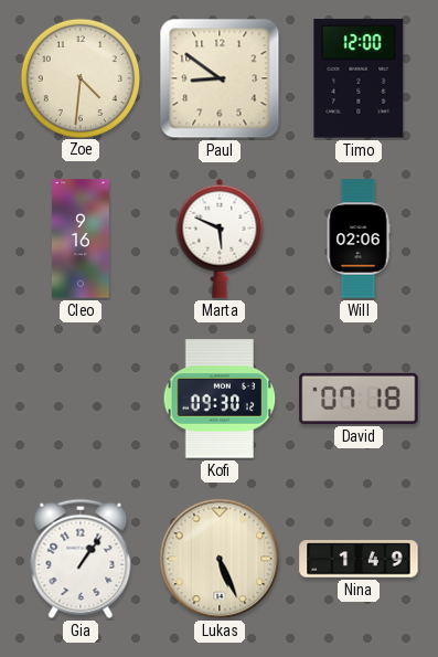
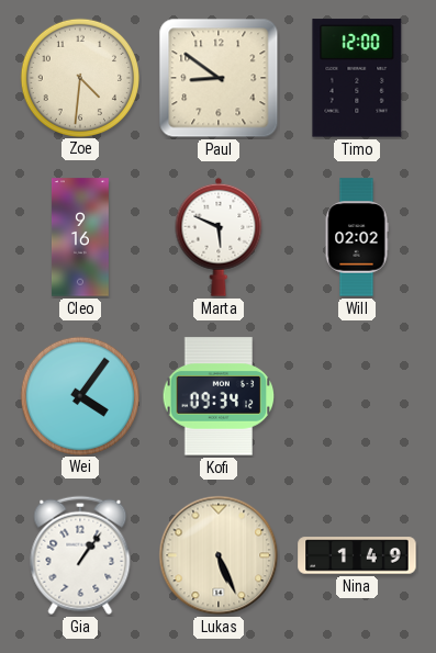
Will: 02:06 -> 02:02
Wei: none -> 4:06
Kofi: 09:30 -> 09:34
David: 07:18 -> none
